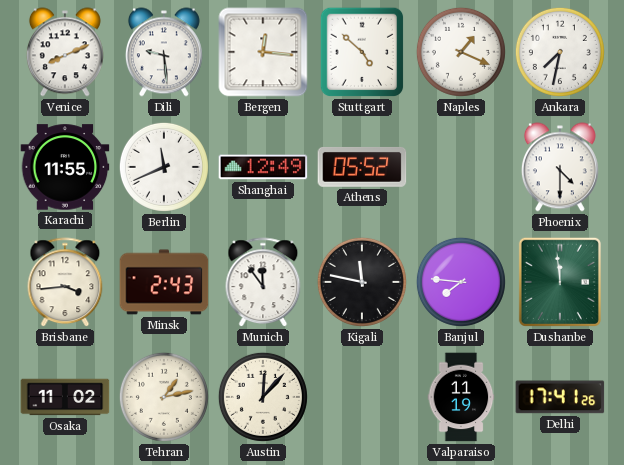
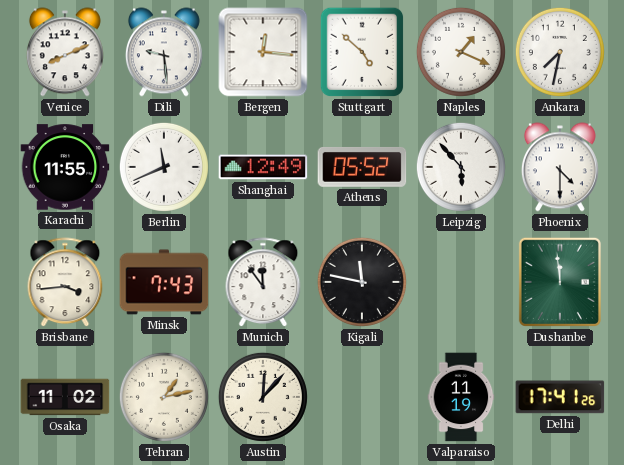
Leipzig: none -> 5:53
Minsk: 2:43 -> 7:43
Banjul: 7:46 -> none
